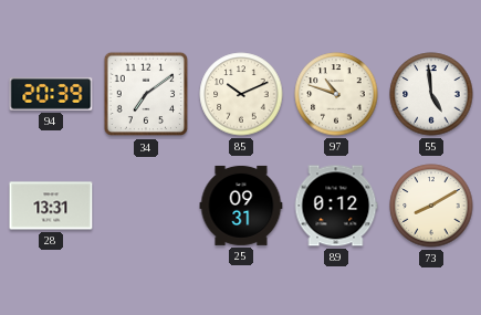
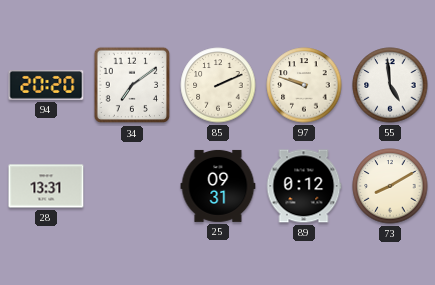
94: 20:39 -> 20:20
85: 10:11 -> 2:11
97: 10:48 -> 9:48
